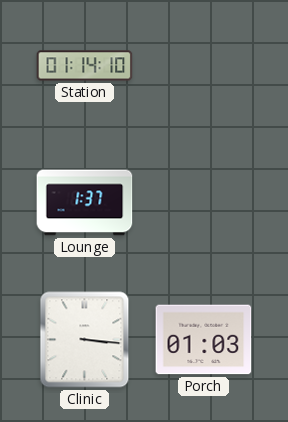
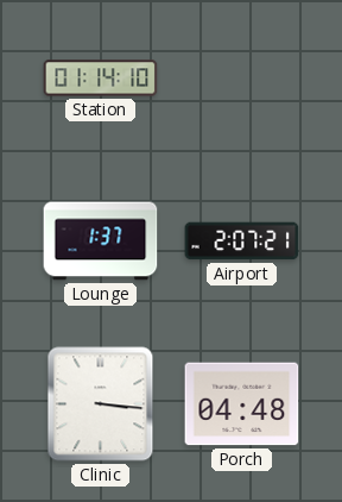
Airport: none -> 2:07
Porch: 01:03 -> 04:48
